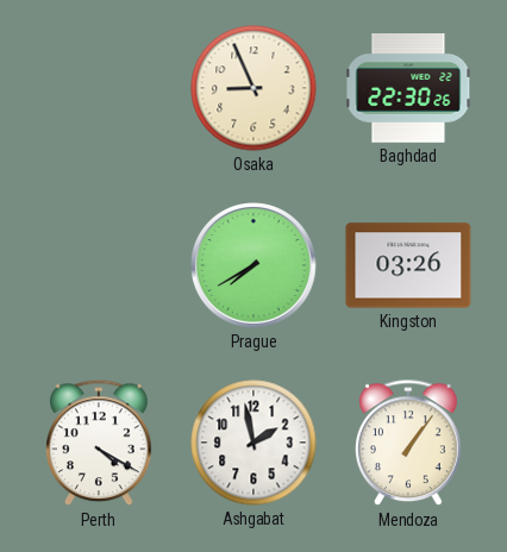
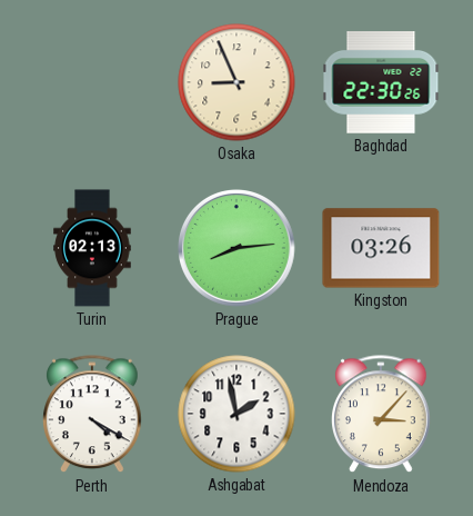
Turin: none -> 02:13
Prague: 7:40 -> 8:14
Mendoza: 1:06 -> 3:07
